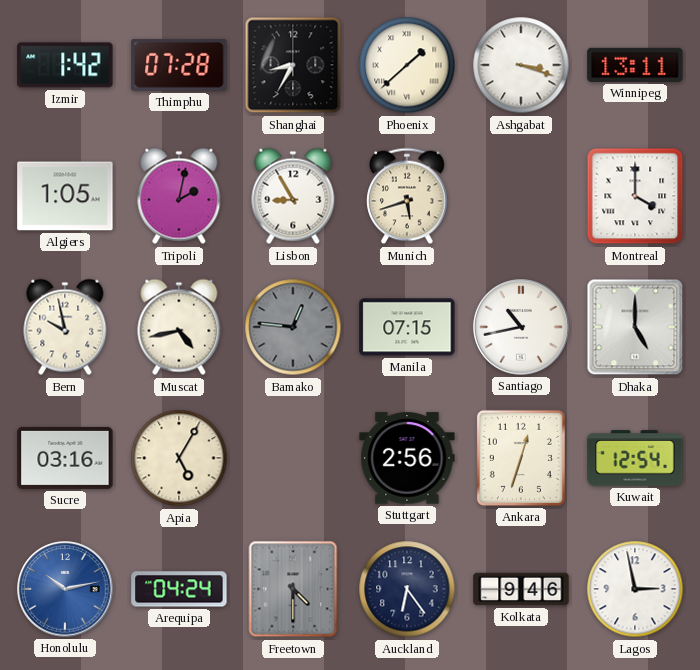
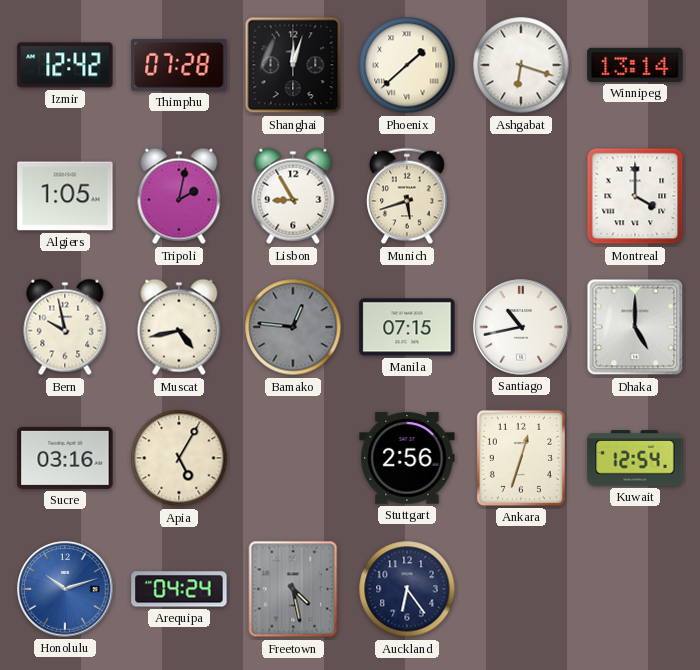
Izmir: 1:42 -> 12:42
Shanghai: 8:35 -> 12:03
Ashgabat: 3:18 -> 6:18
Winnipeg: 13:11 -> 13:14
Honolulu: 10:13 -> 10:12
Freetown: 4:30 -> 4:28
Kolkata: 9:46 -> none
Lagos: 2:58 -> none
